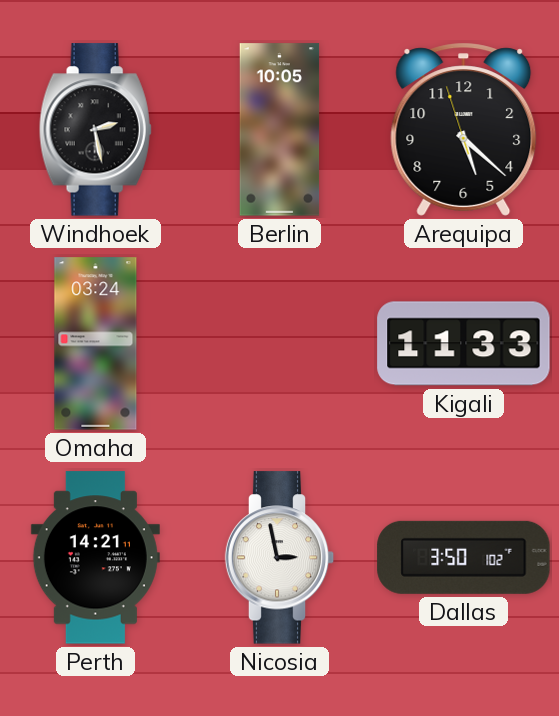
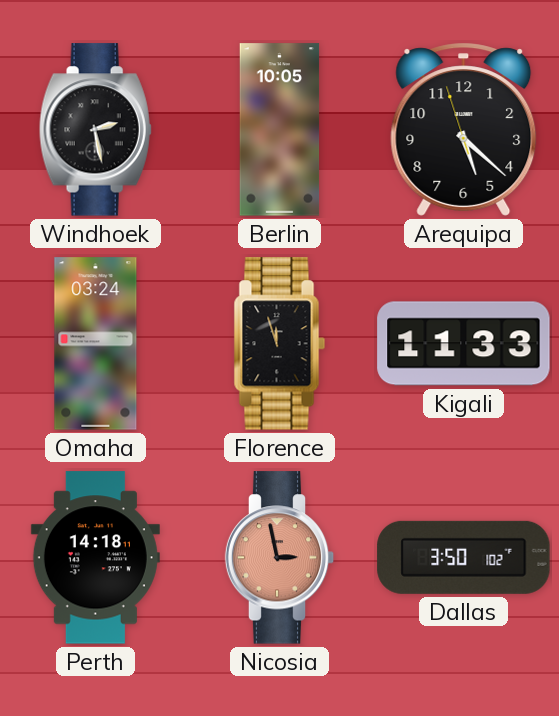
Florence: none -> 11:57
Perth: 14:21 -> 14:18
Nicosia dial: white -> salmon
